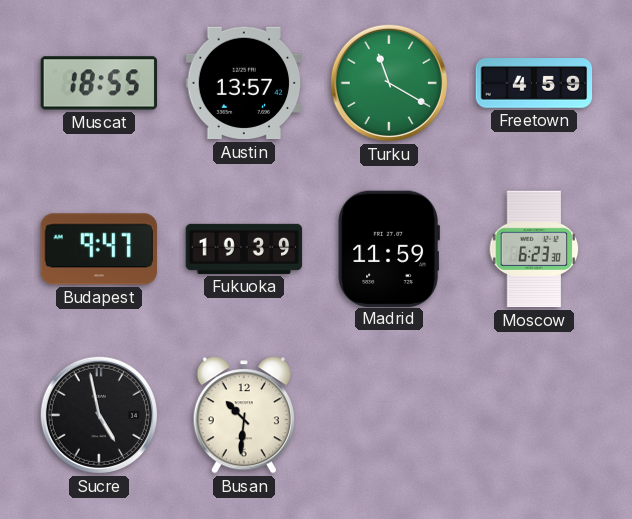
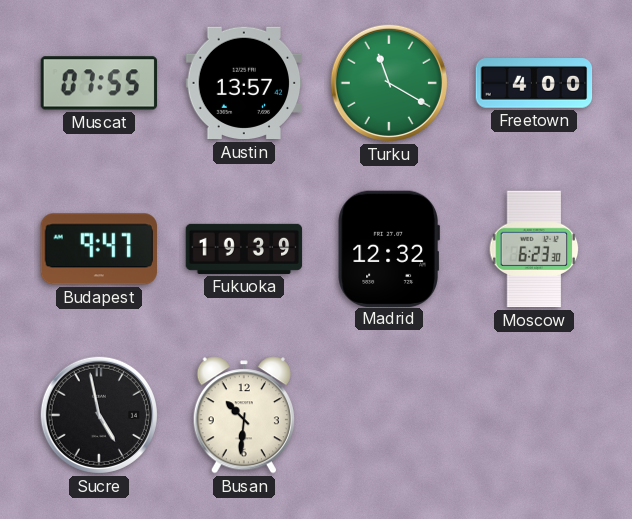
Muscat: 18:55 -> 07:55
Freetown: 4:59 -> 4:00
Madrid: 11:59 -> 12:32
